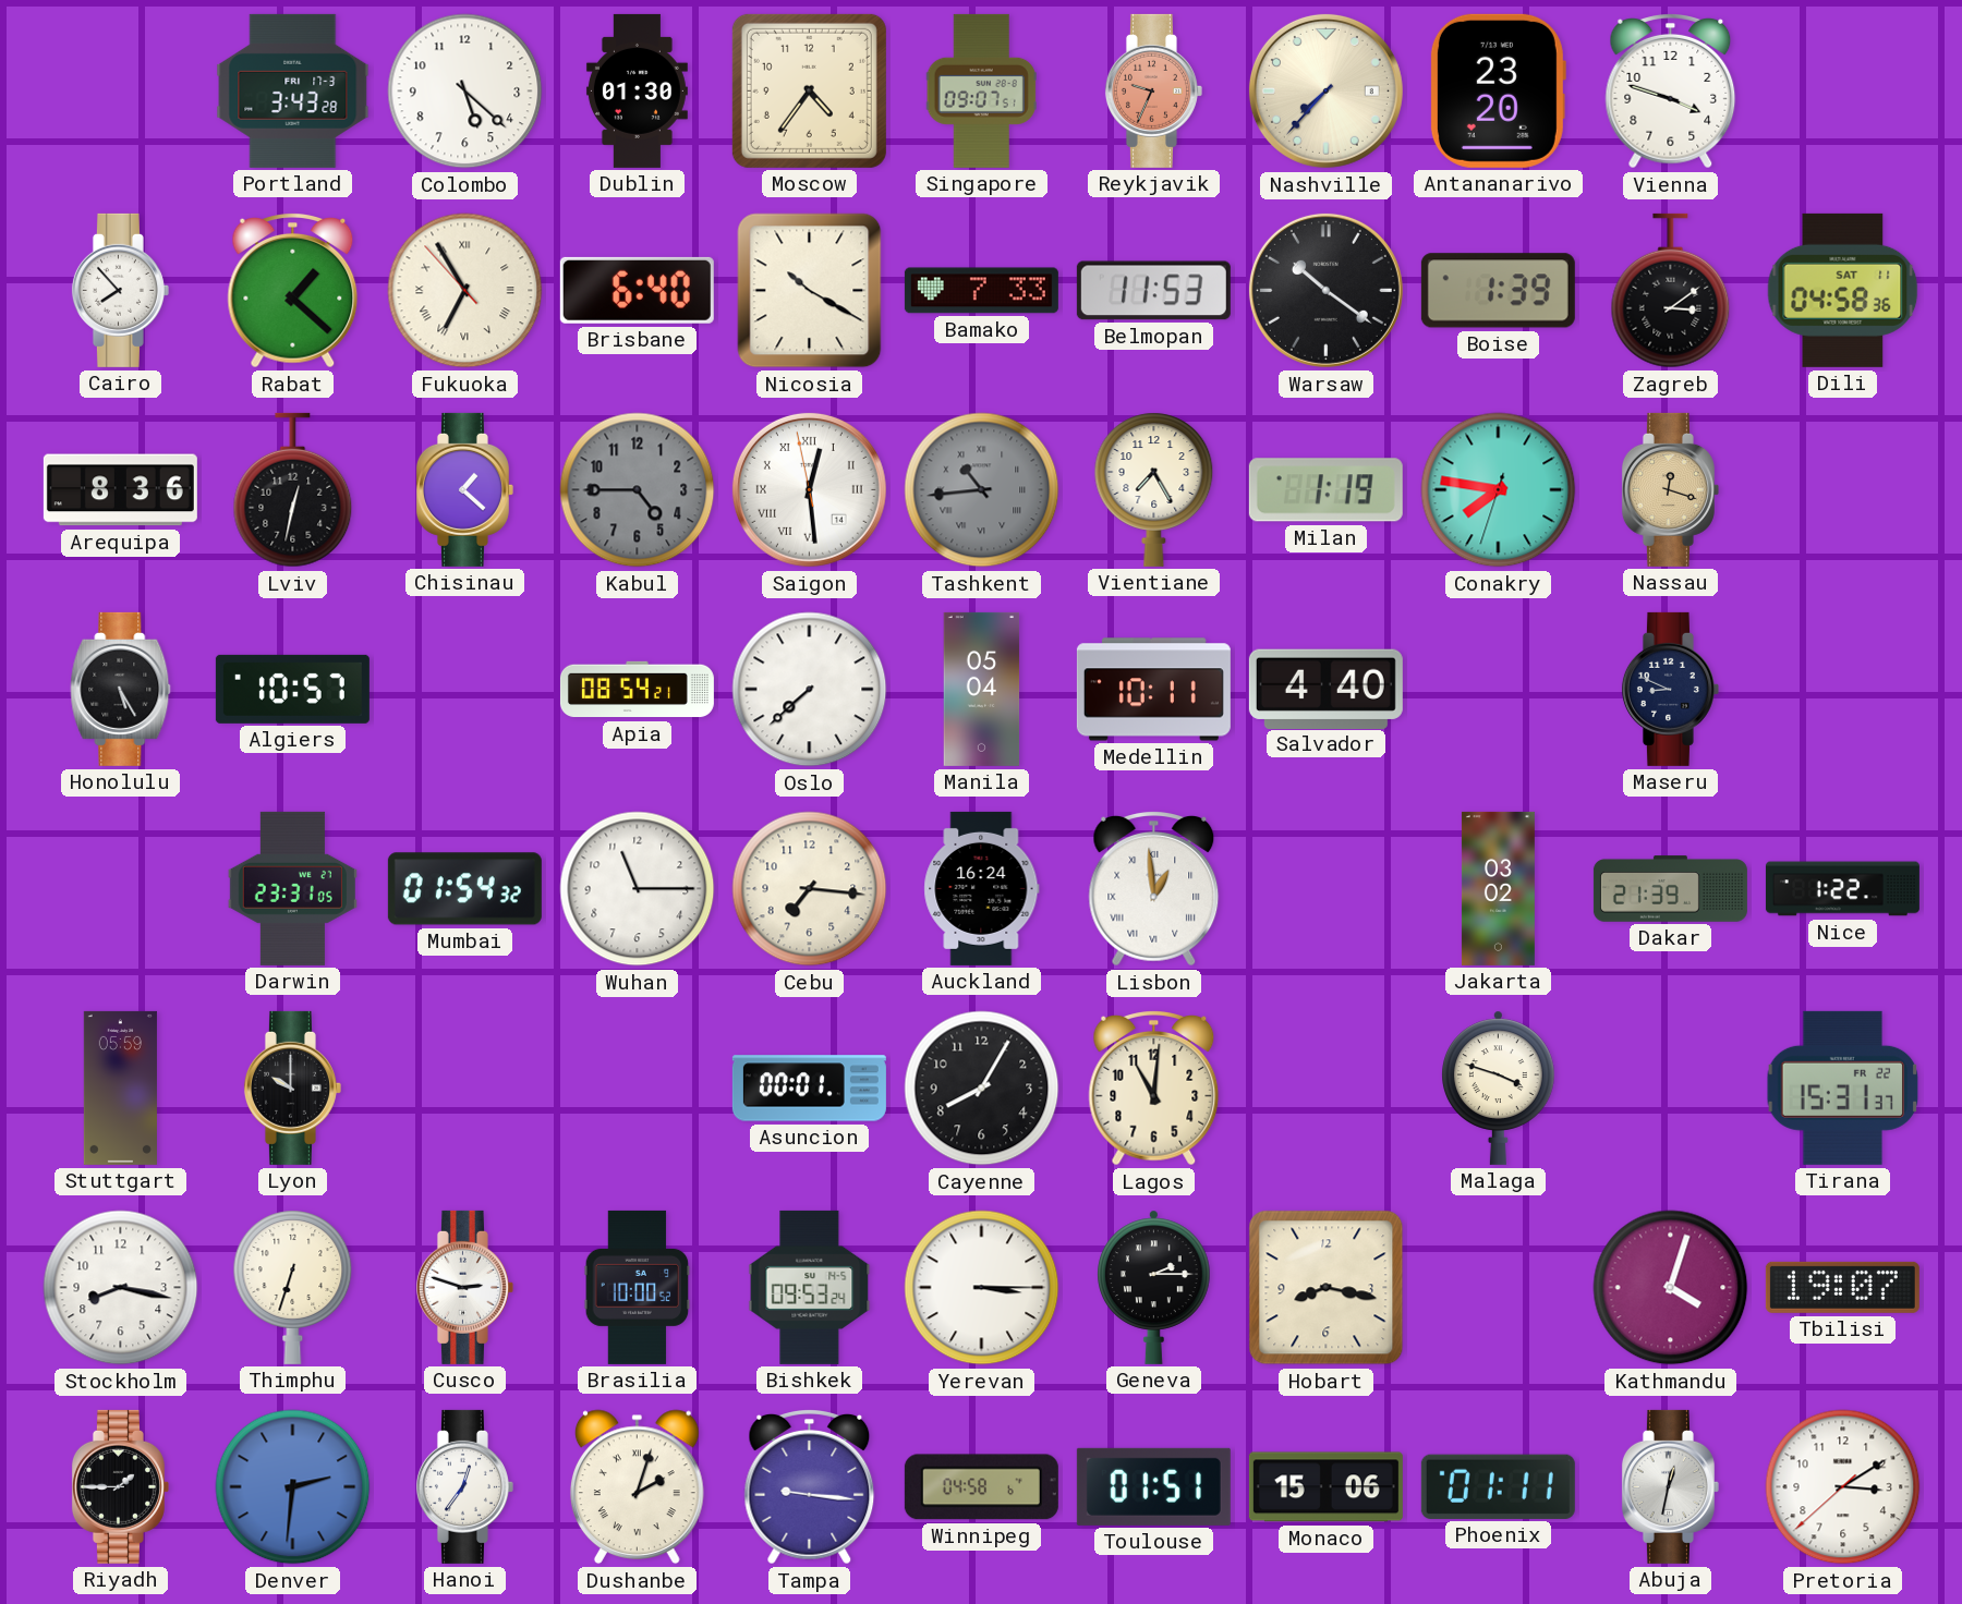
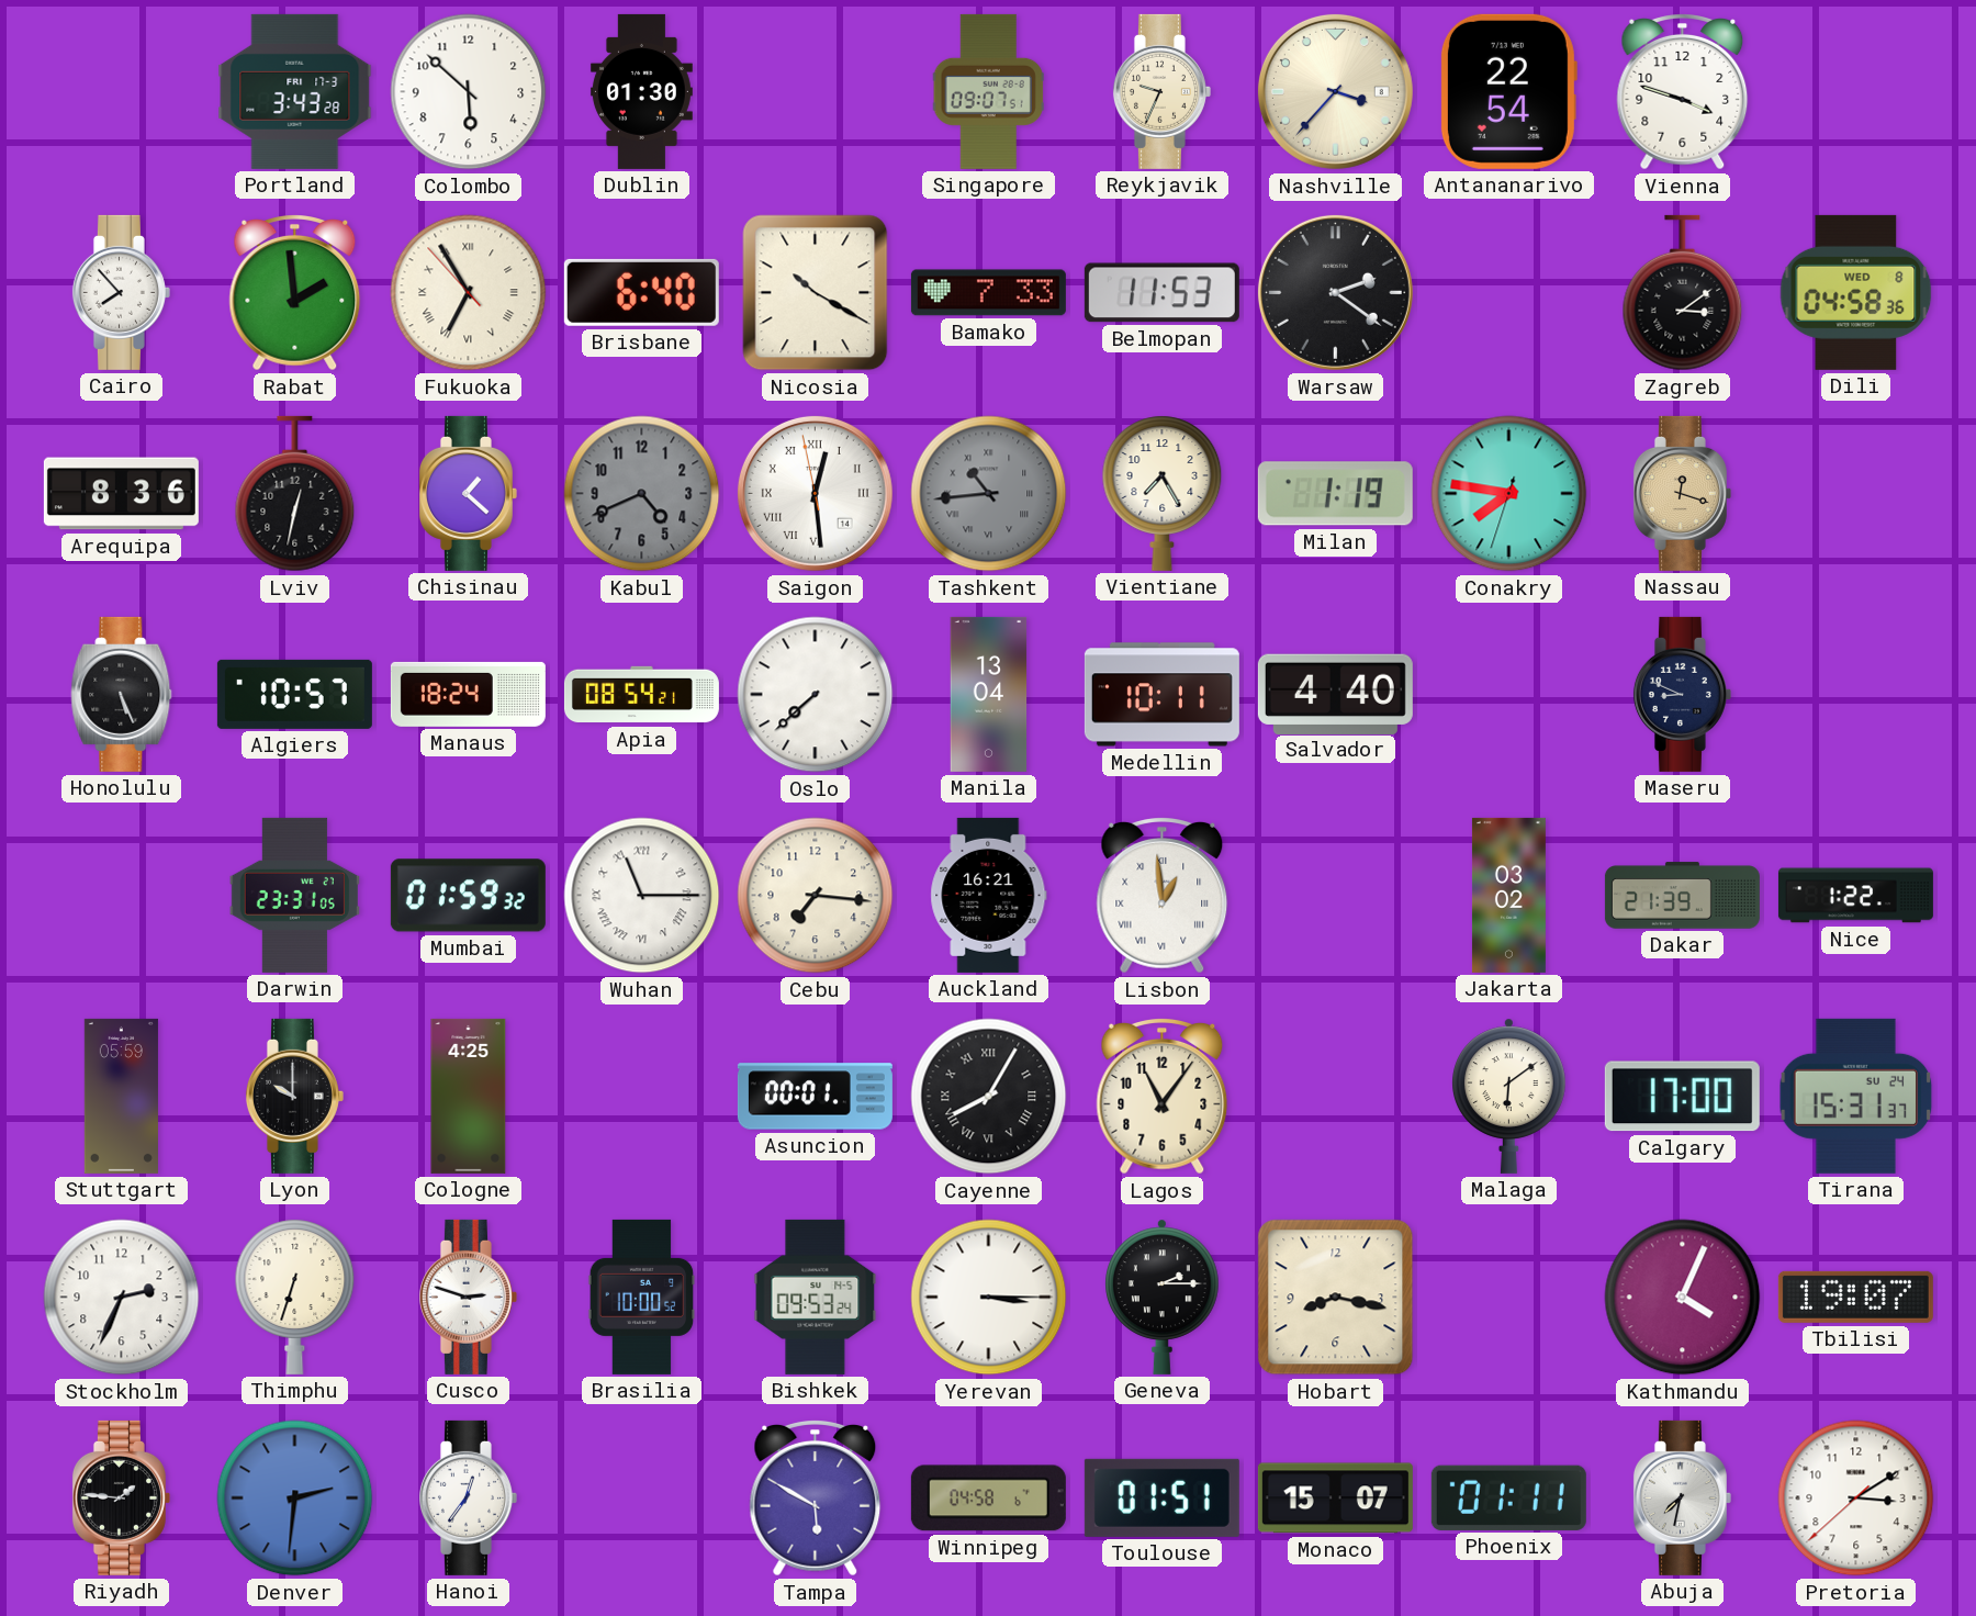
Colombo: 5:22 -> 5:52
Moscow: 4:36 -> none
Reykjavik dial: salmon -> cream
Nashville: 7:37 -> 3:37
Antananarivo: 23:20 -> 22:54
Rabat: 1:22 -> 1:59
Warsaw: 10:21 -> 2:21
Boise: 1:39 -> none
Dili date: SAT 11 -> WED 8
Kabul: 4:45 -> 4:41
Honolulu: 5:25 -> 5:26
Manaus: none -> 18:24
Manila: 05:04 -> 13:04
Mumbai: 01:54 -> 01:59
Wuhan numerals: Arabic -> Roman
Auckland: 16:24 -> 16:21
Cologne: none -> 4:25
Cayenne numerals: Arabic -> Roman
Lagos: 11:01 -> 11:06
Malaga: 3:48 -> 6:09
Calgary: none -> 17:00
Tirana date: FR 22 -> SU 24
Stockholm: 8:17 -> 2:34
Kathmandu: 4:03 -> 4:04
Riyadh: 1:45 -> 1:46
Dushanbe: 2:03 -> none
Tampa: 9:16 -> 5:50
Monaco: 15:06 -> 15:07
Abuja: 12:32 -> 7:32
